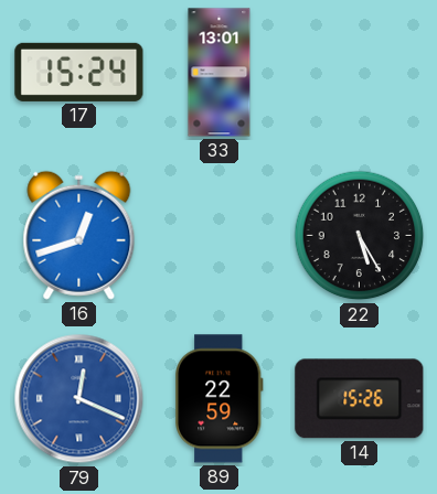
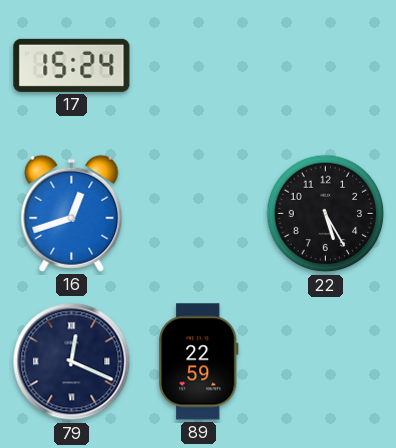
33: 13:01 -> none
79 dial: blue -> navy
14: 15:26 -> none
